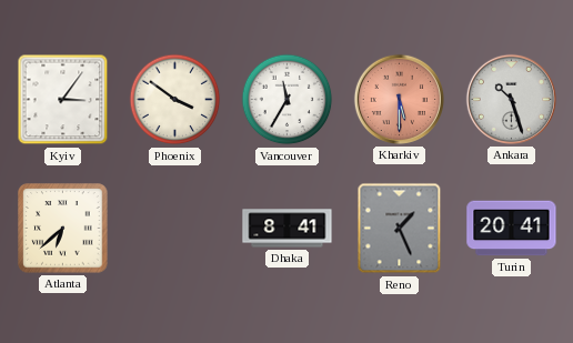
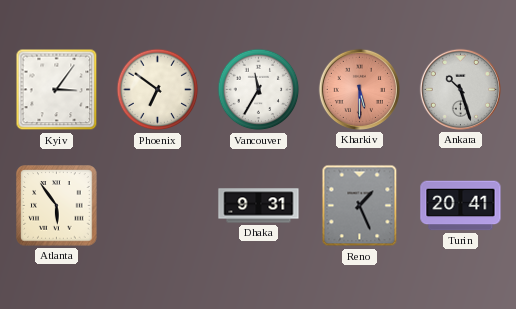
Phoenix: 3:51 -> 6:51
Atlanta: 6:38 -> 5:54
Dhaka: 8:41 -> 9:31
